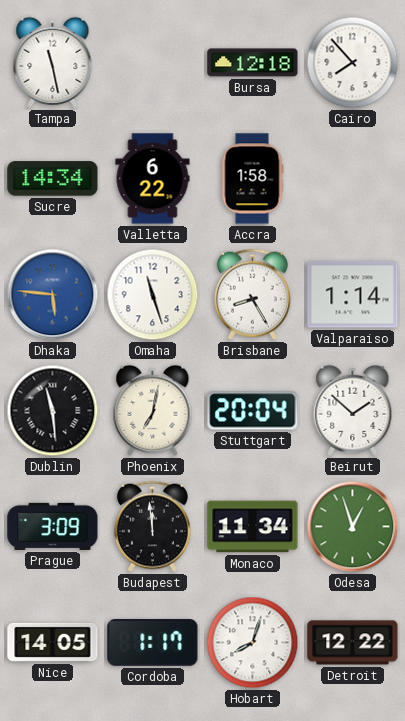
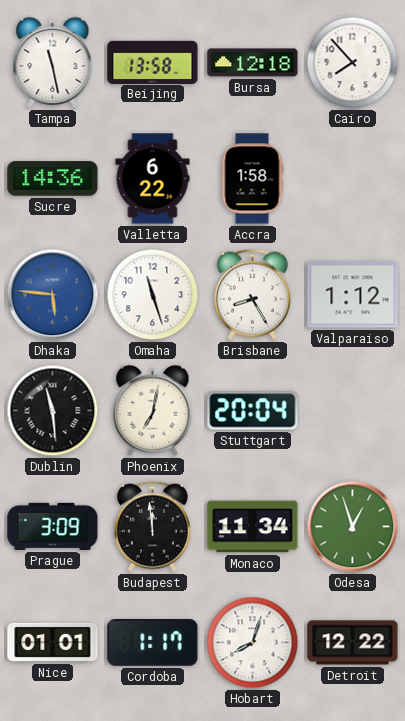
Beijing: none -> 13:58
Sucre: 14:34 -> 14:36
Valparaiso: 1:14 -> 1:12
Beirut: 1:52 -> none
Nice: 14:05 -> 01:01
